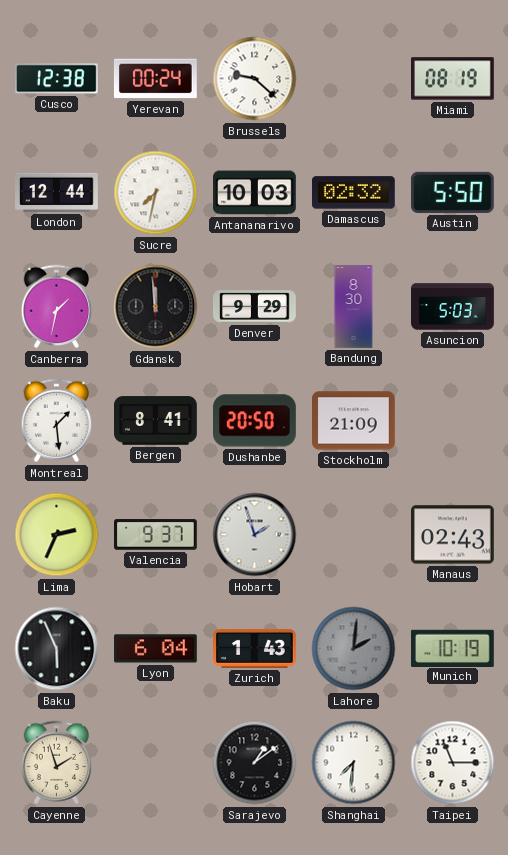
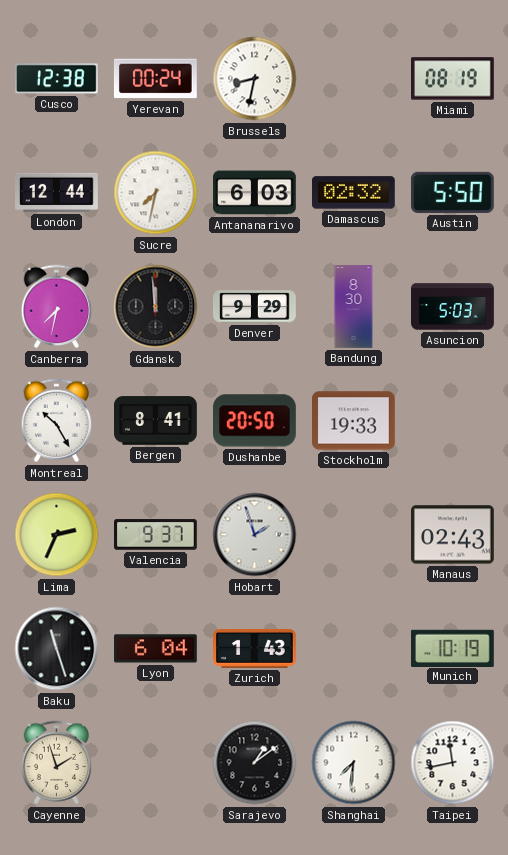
Brussels: 9:22 -> 8:32
Antananarivo: 10:03 -> 6:03
Canberra: 1:32 -> 7:32
Montreal: 1:29 -> 10:25
Stockholm: 21:09 -> 19:33
Baku: 5:56 -> 11:27
Lahore: 2:01 -> none
Taipei: 11:15 -> 11:43
